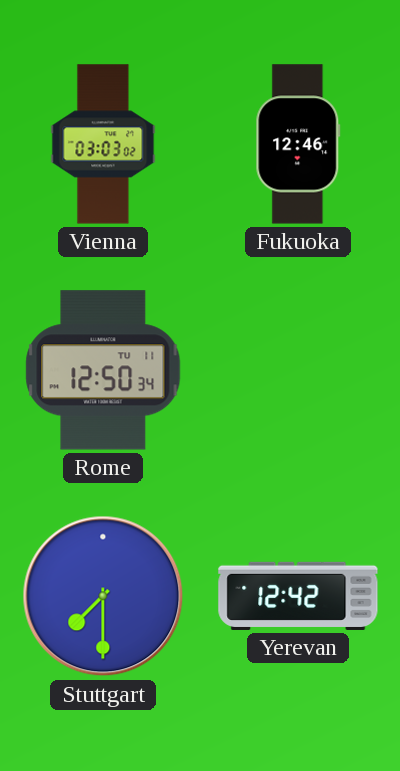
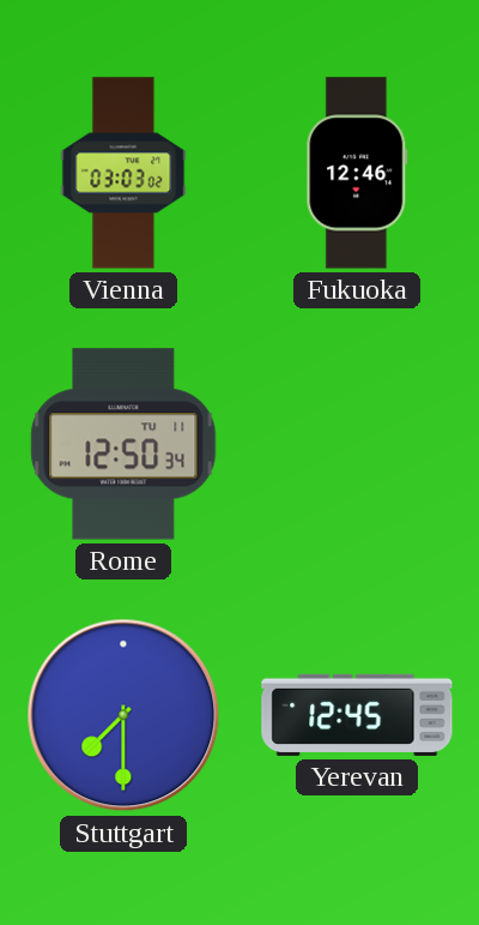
Yerevan: 12:42 -> 12:45
